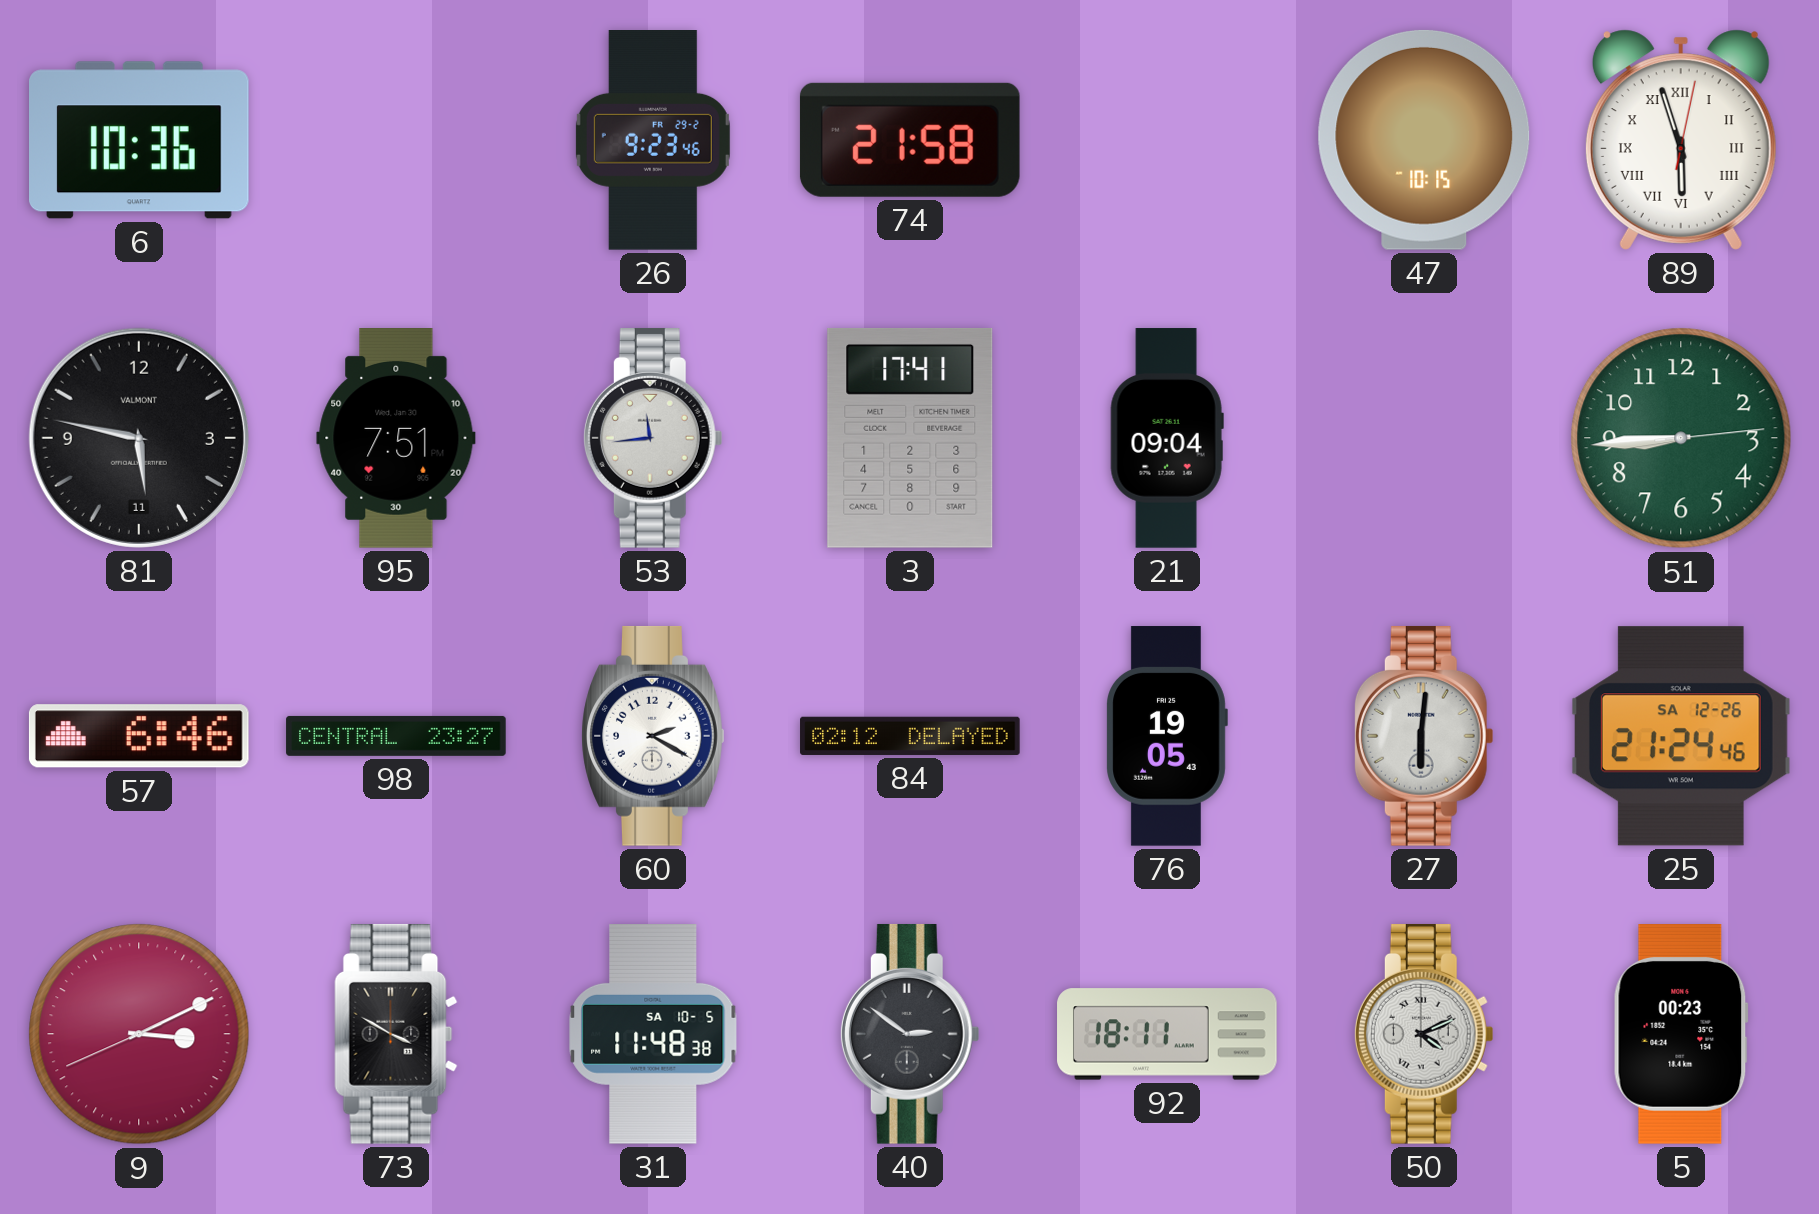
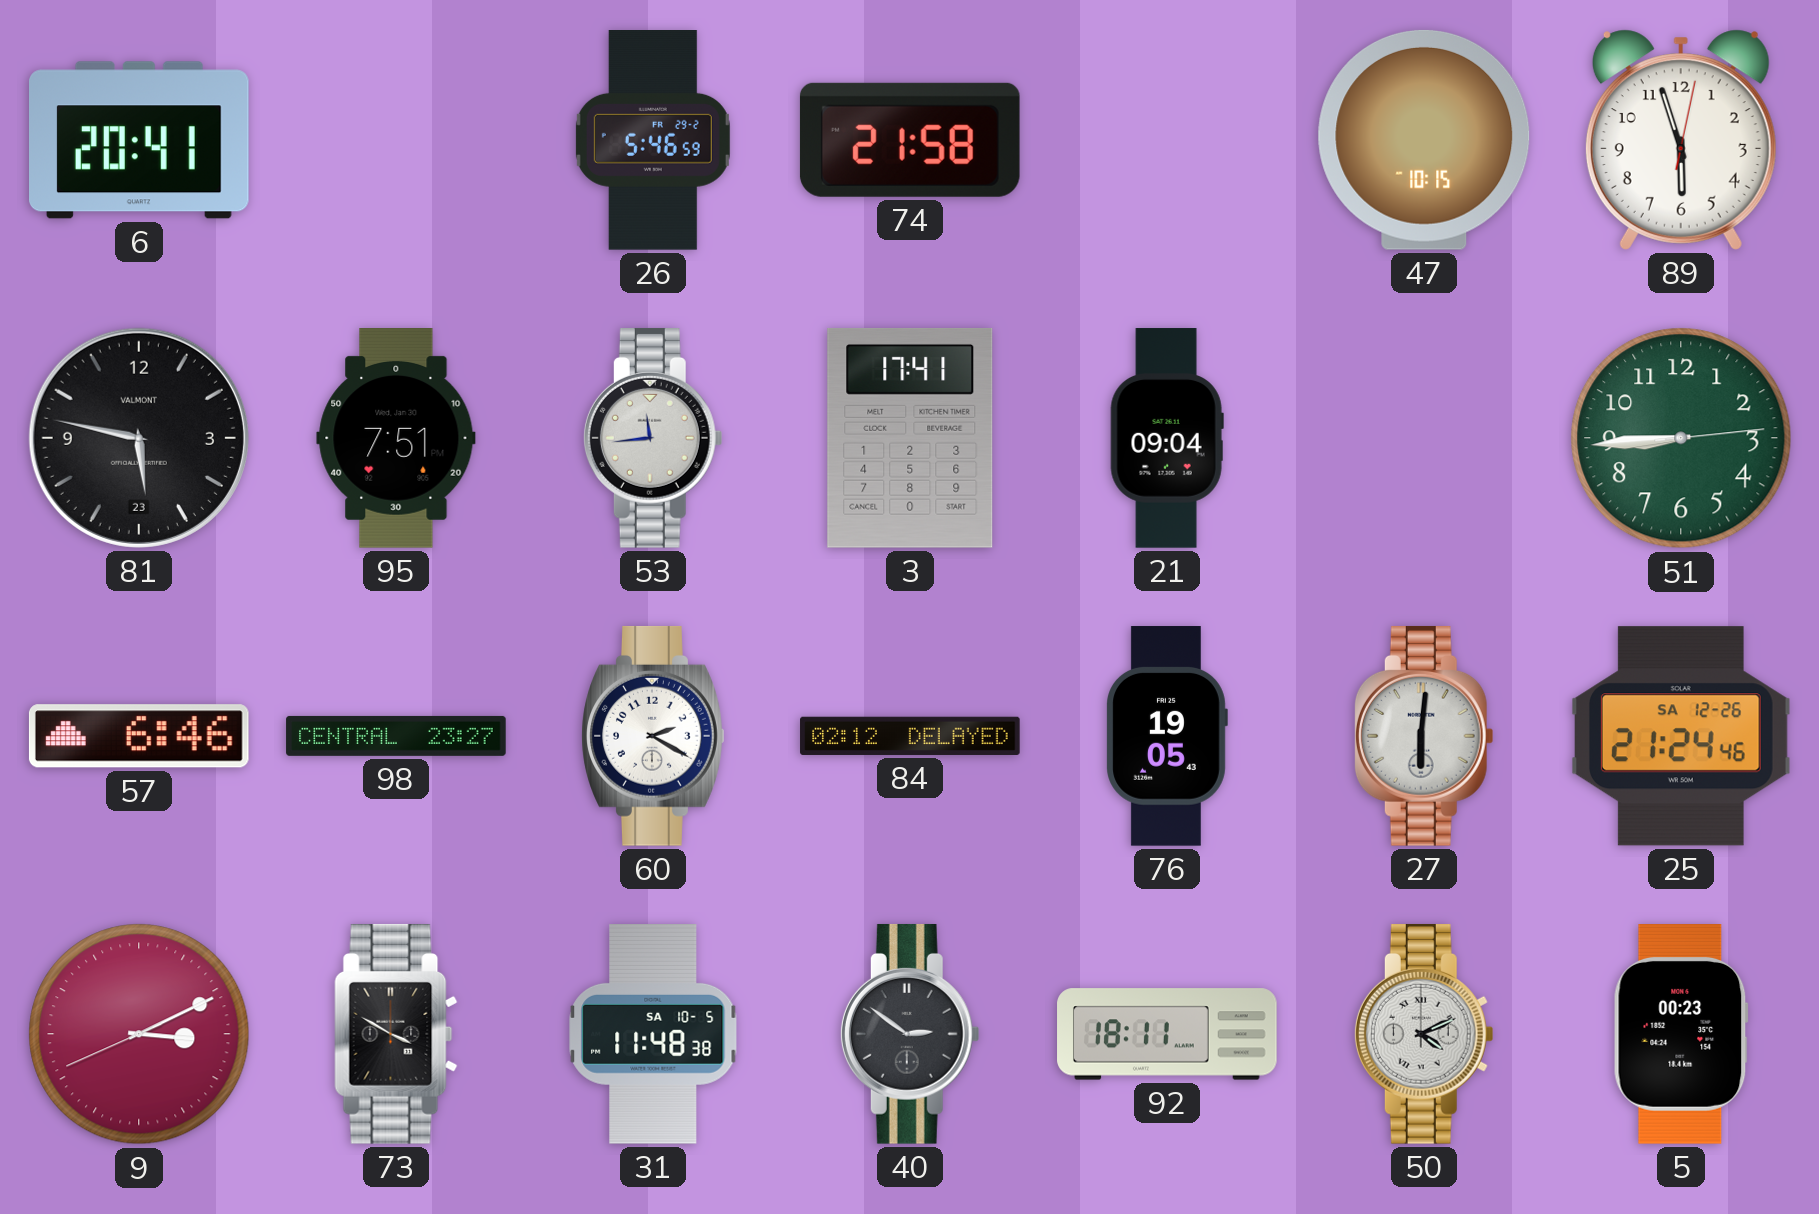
6: 10:36 -> 20:41
26: 9:23 -> 5:46
89 numerals: Roman -> Arabic
81 date: 11 -> 23
